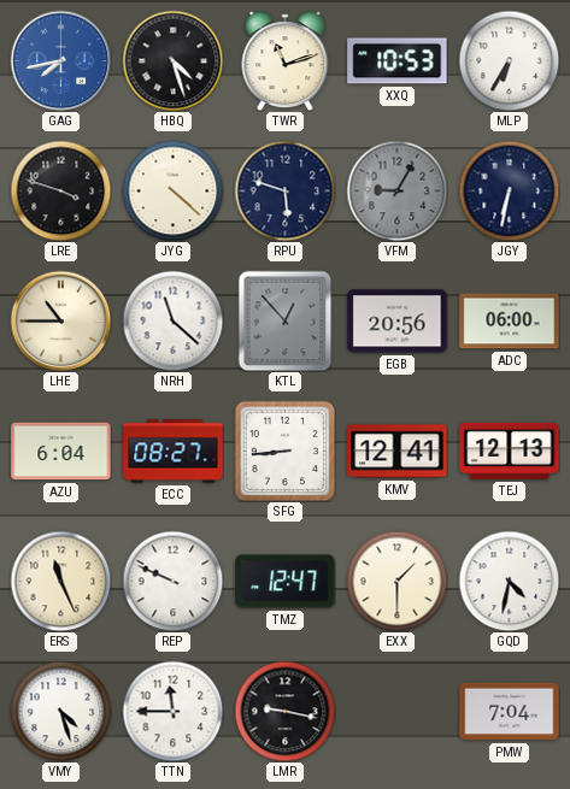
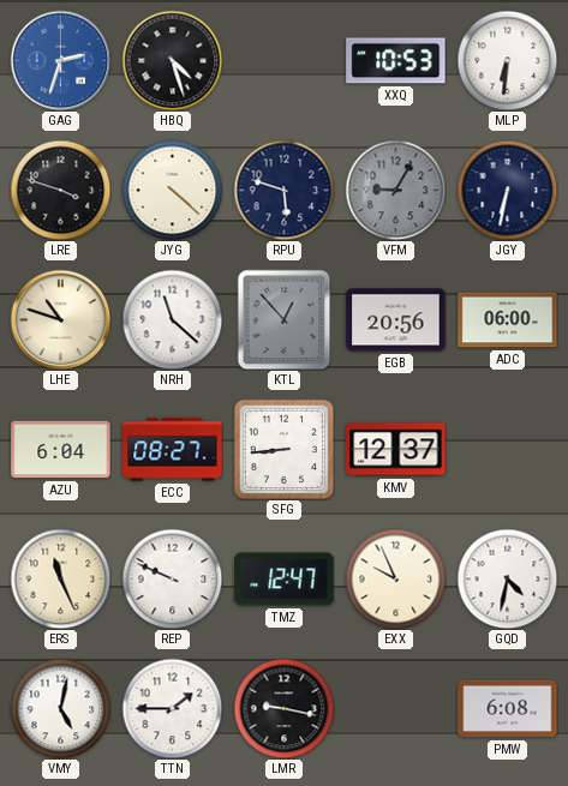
GAG: 7:43 -> 2:33
TWR: 11:12 -> none
MLP: 6:35 -> 6:31
LHE: 10:45 -> 10:48
KMV: 12:41 -> 12:37
TEJ: 12:13 -> none
EXX: 1:30 -> 9:56
VMY: 4:27 -> 5:02
TTN: 11:45 -> 1:45
PMW: 7:04 -> 6:08
